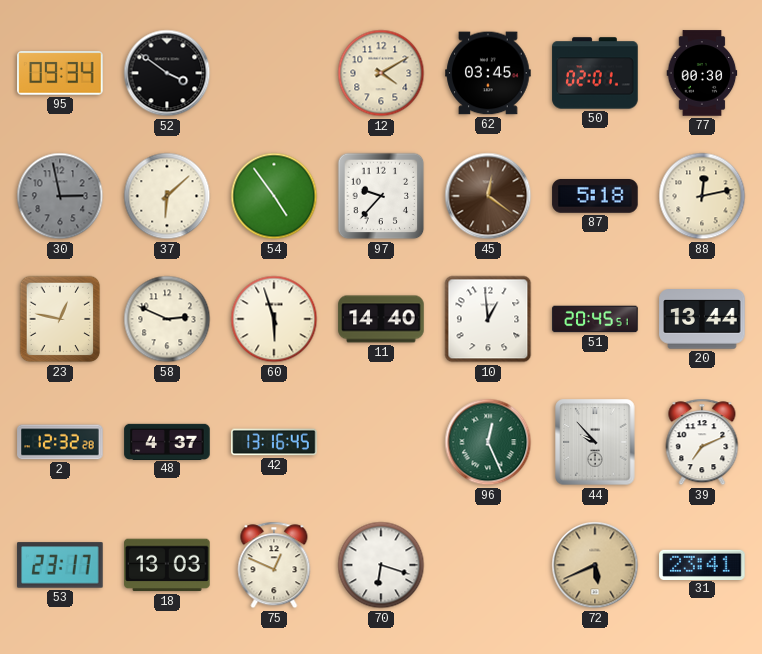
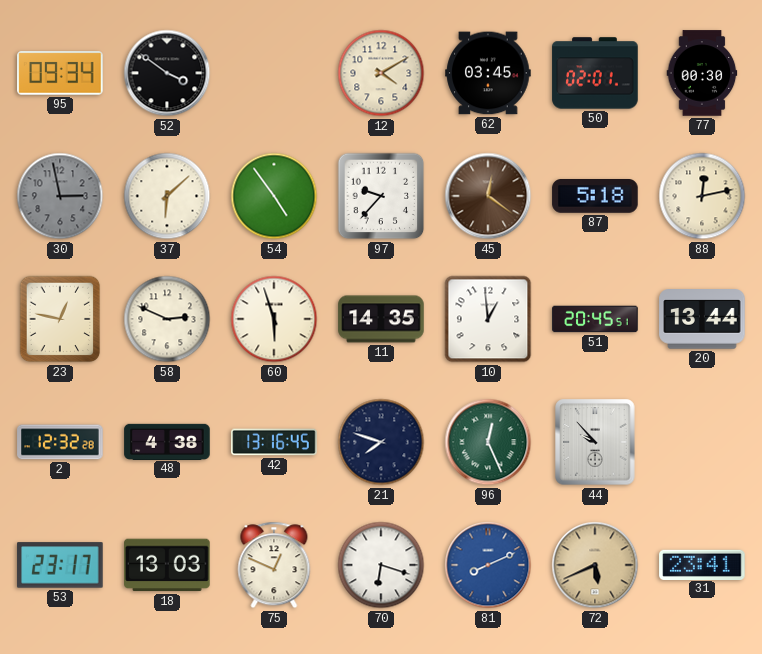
11: 14:40 -> 14:35
48: 4:37 -> 4:38
21: none -> 7:48
39: 7:11 -> none
81: none -> 8:11
